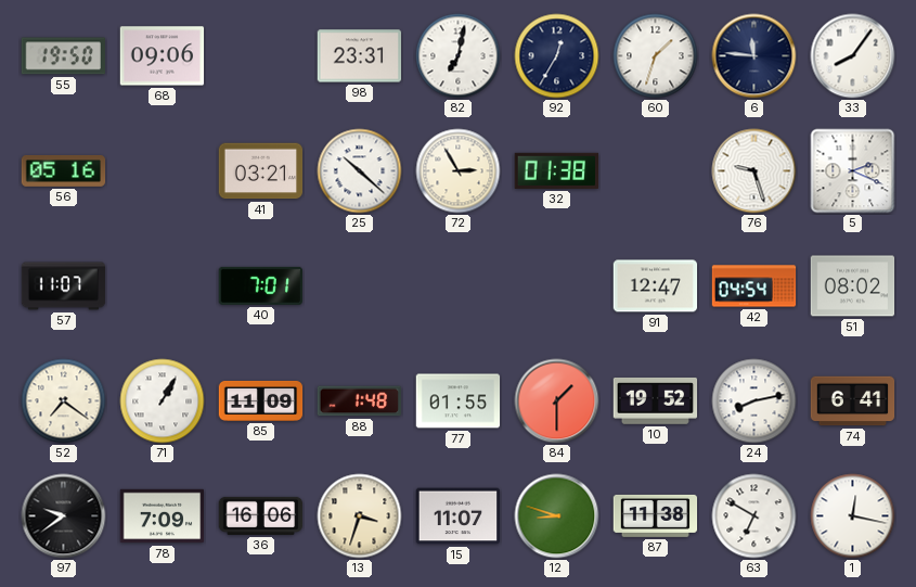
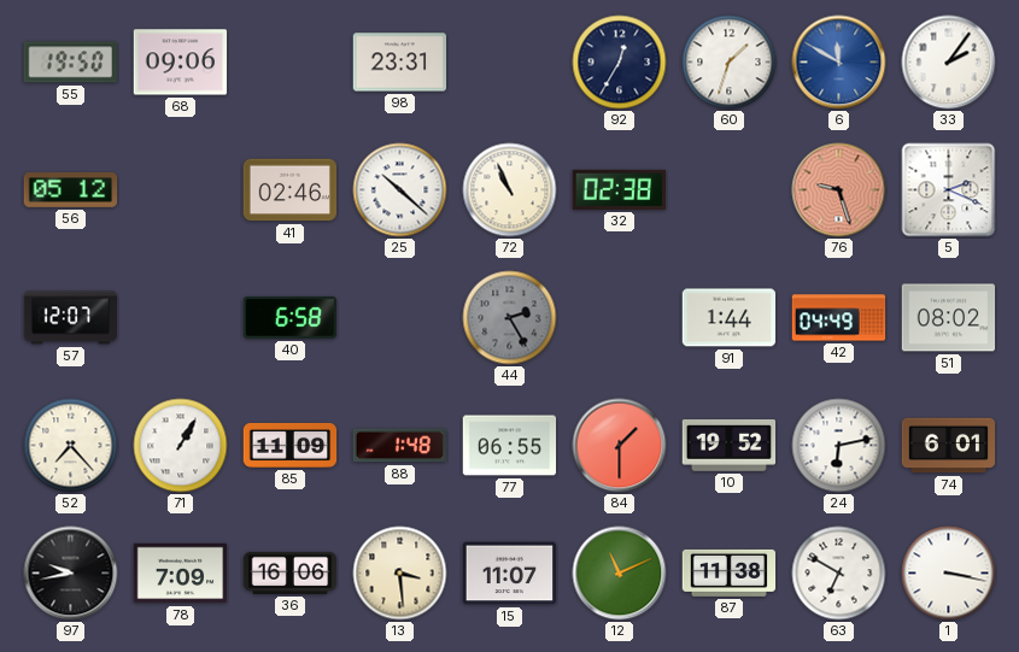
82: 7:02 -> none
6: 11:46 -> 11:50
6 dial: navy -> blue
33: 8:06 -> 2:06
56: 05:16 -> 05:12
41: 03:21 -> 02:46
72: 2:55 -> 10:56
32: 01:38 -> 02:38
76 dial: white -> salmon
57: 11:07 -> 12:07
40: 7:01 -> 6:58
44: none -> 2:25
91: 12:47 -> 1:44
42: 04:54 -> 04:49
52: 7:21 -> 7:23
77: 01:55 -> 06:55
24: 8:13 -> 6:13
74: 6:41 -> 6:01
97: 9:39 -> 9:43
13: 3:33 -> 3:29
12: 8:48 -> 11:11
1: 12:17 -> 3:17
